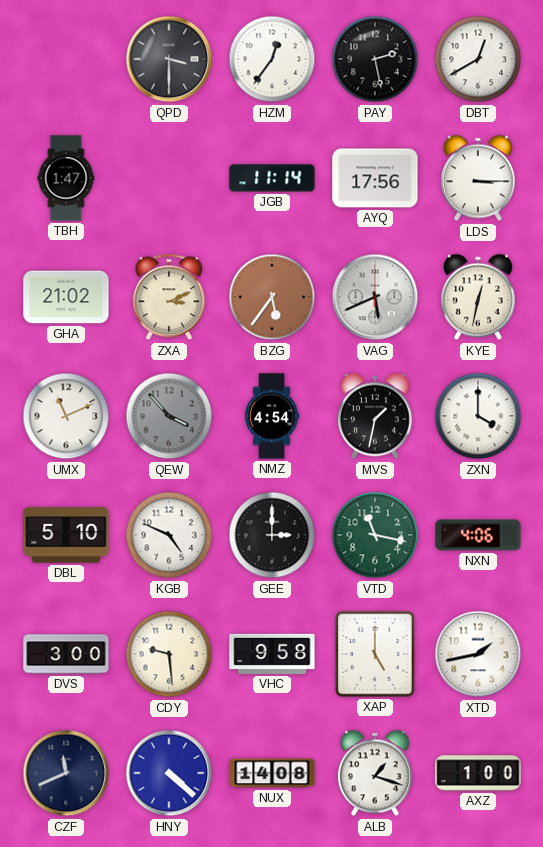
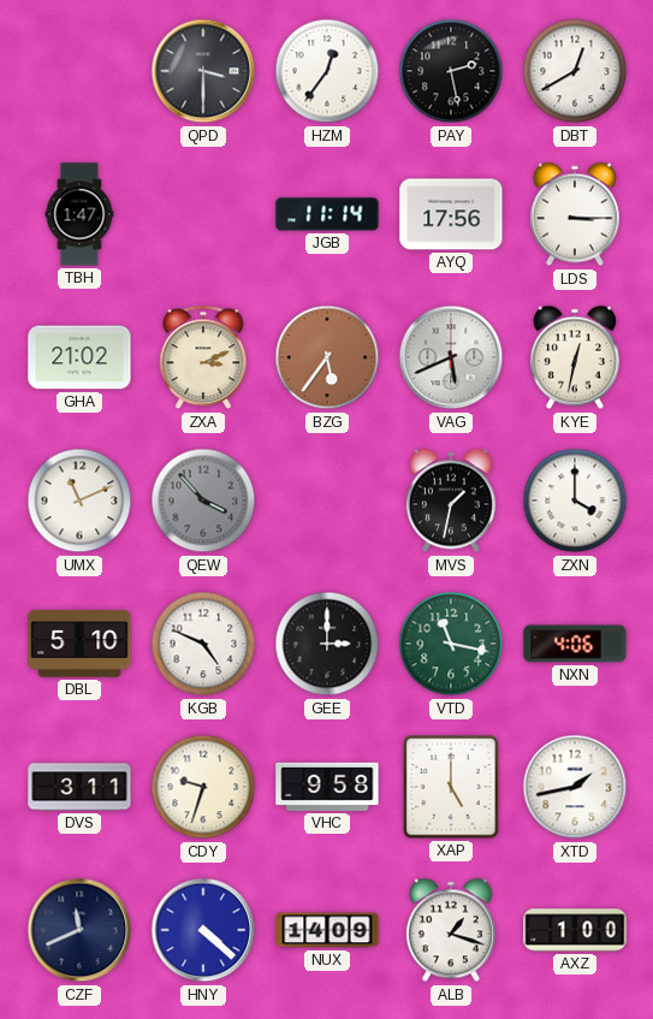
NMZ: 4:54 -> none
DVS: 3:00 -> 3:11
CDY: 9:29 -> 9:33
NUX: 14:08 -> 14:09
